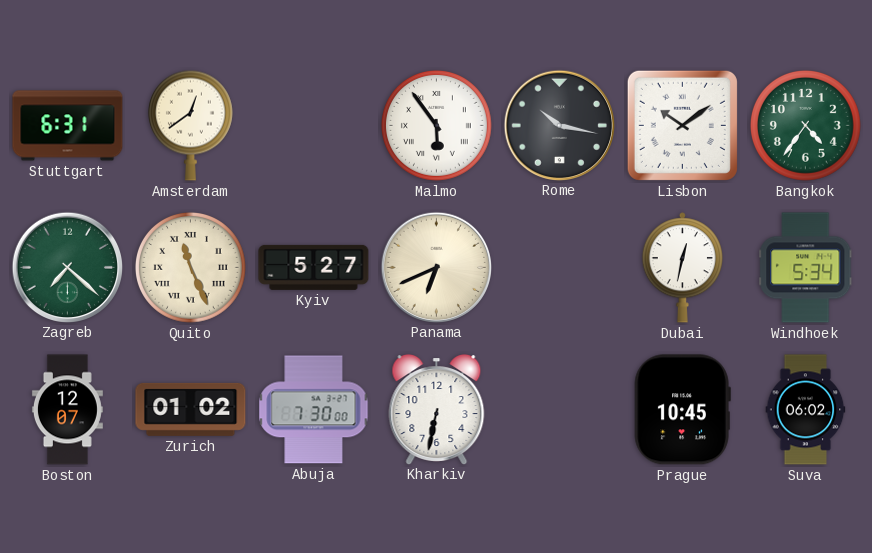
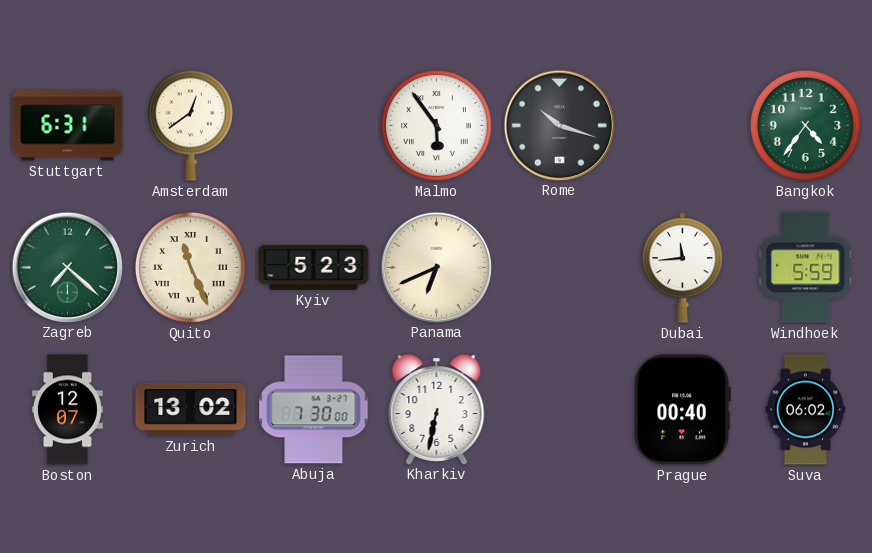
Rome: 10:17 -> 10:18
Lisbon: 10:09 -> none
Kyiv: 5:27 -> 5:23
Dubai: 12:32 -> 11:44
Windhoek: 5:34 -> 5:59
Zurich: 01:02 -> 13:02
Prague: 10:45 -> 00:40
